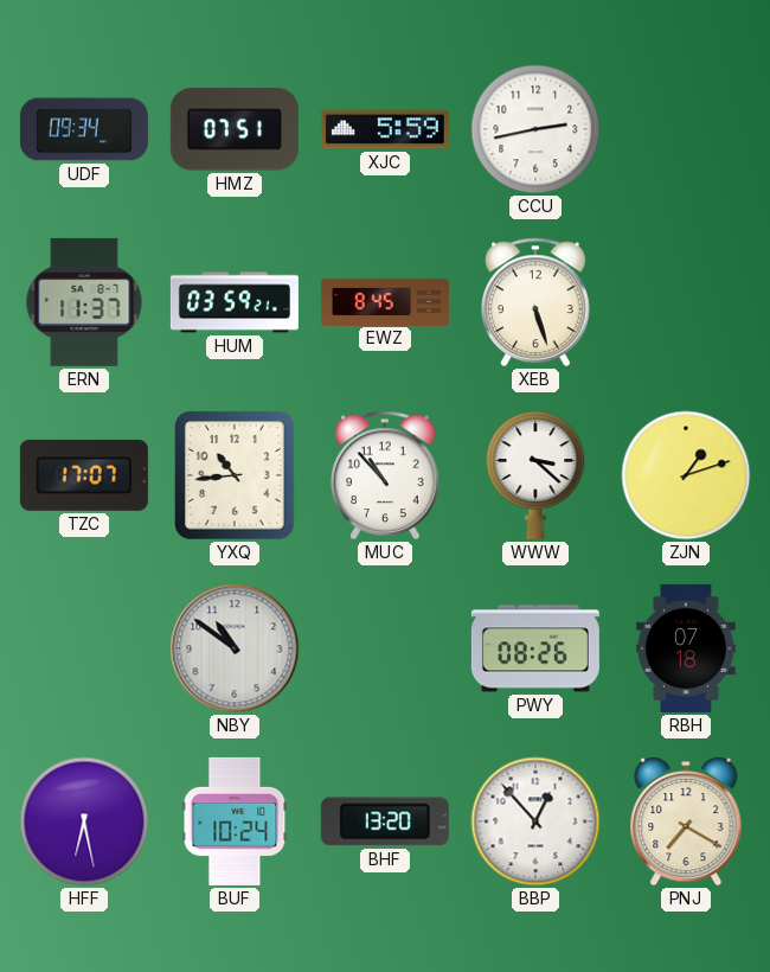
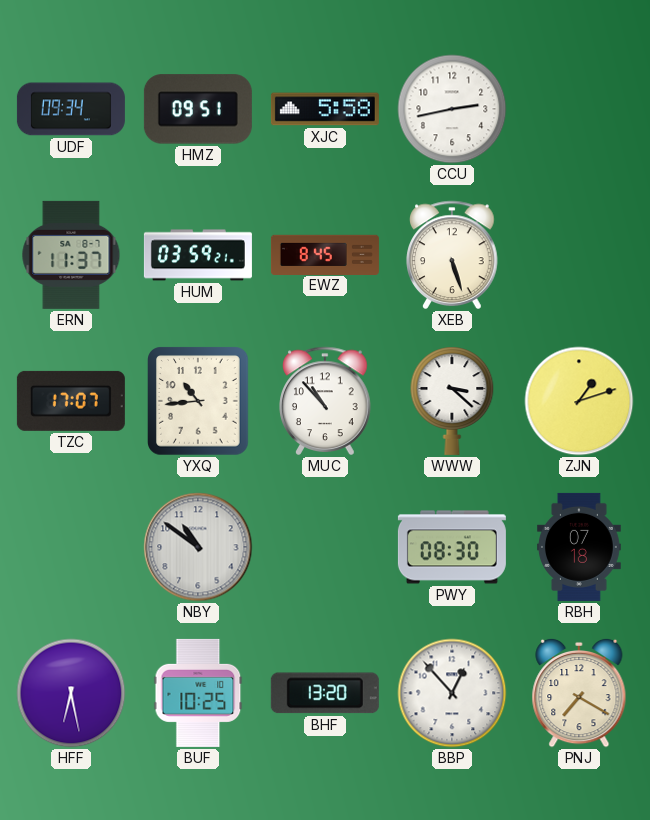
HMZ: 07:51 -> 09:51
XJC: 5:59 -> 5:58
PWY: 08:26 -> 08:30
BUF: 10:24 -> 10:25
